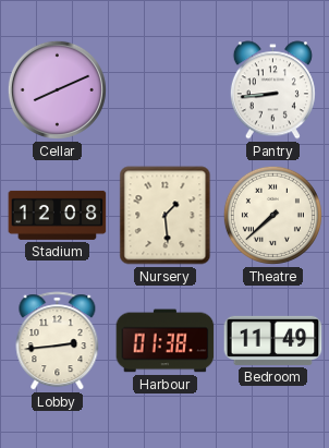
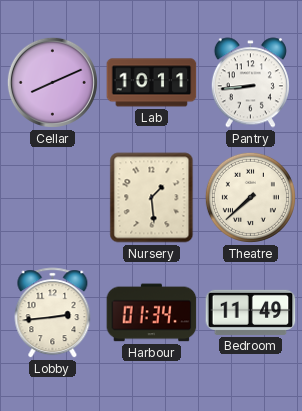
Lab: none -> 10:11
Stadium: 12:08 -> none
Harbour: 01:38 -> 01:34
